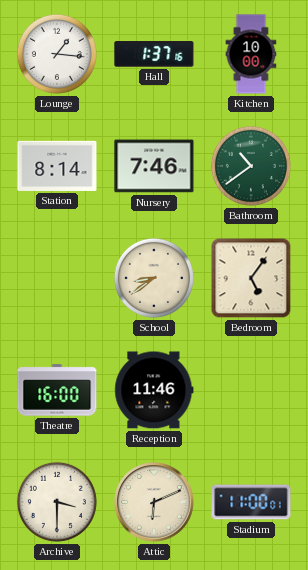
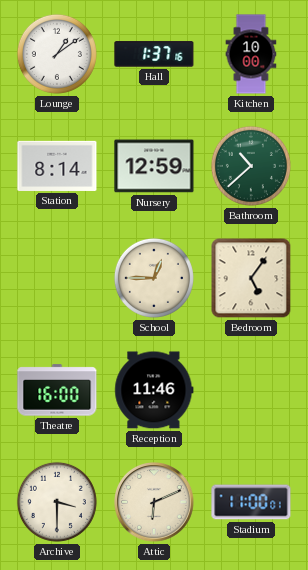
Lounge: 1:16 -> 1:09
Nursery: 7:46 -> 12:59
Bathroom: 10:39 -> 10:38
School: 8:39 -> 12:45
